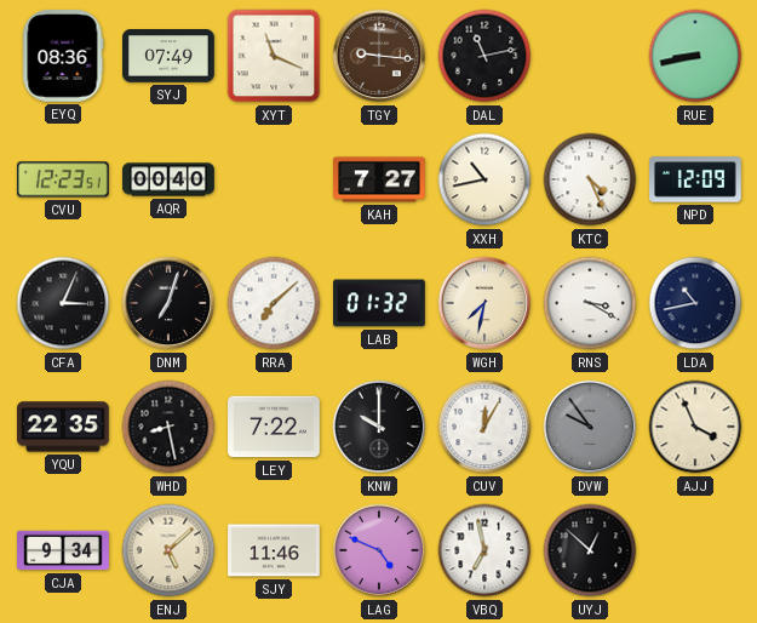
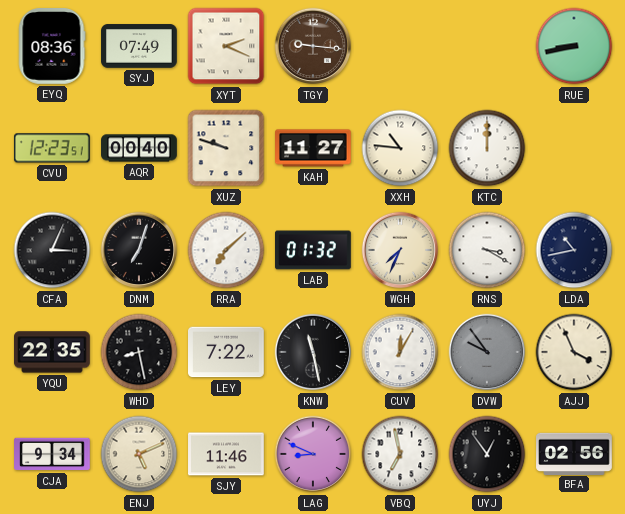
XYT: 11:19 -> 2:19
DAL: 11:13 -> none
XUZ: none -> 9:48
KAH: 7:27 -> 11:27
XXH: 10:43 -> 10:46
KTC: 4:26 -> 12:00
NPD: 12:09 -> none
WGH: 7:32 -> 7:34
KNW: 10:00 -> 11:28
ENJ: 5:08 -> 5:11
LAG: 4:49 -> 8:49
UYJ: 12:52 -> 12:54
BFA: none -> 02:56
